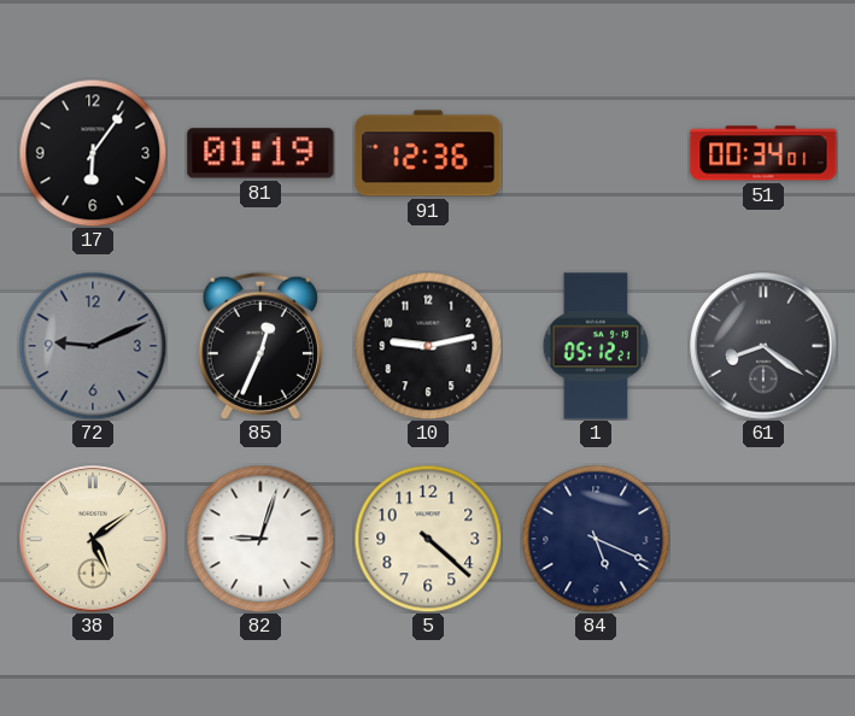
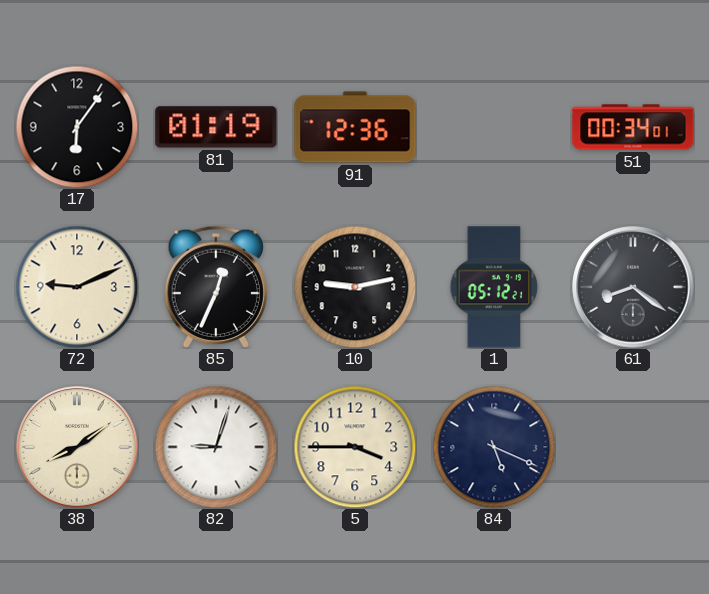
72 dial: grey -> cream
38: 5:09 -> 8:09
5: 4:22 -> 3:45
